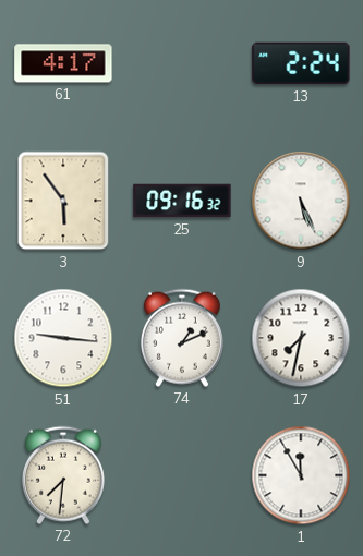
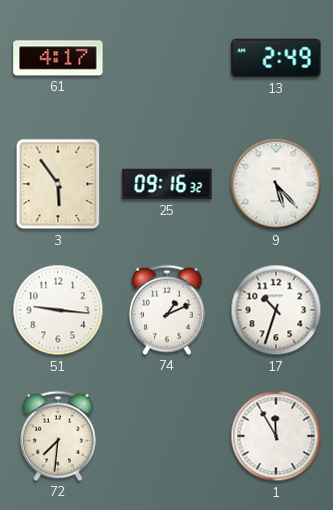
13: 2:24 -> 2:49
9: 5:26 -> 5:23
17: 7:32 -> 10:33
